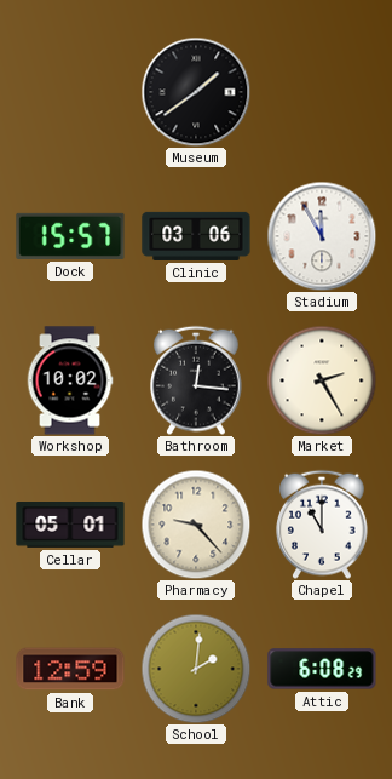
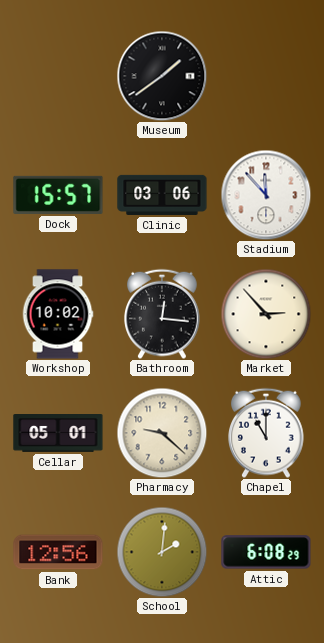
Stadium: 11:55 -> 11:53
Market: 2:25 -> 2:53
Pharmacy: 9:23 -> 9:22
Bank: 12:59 -> 12:56
